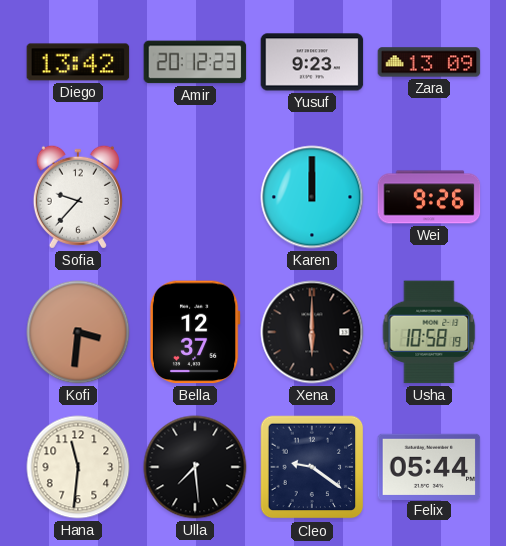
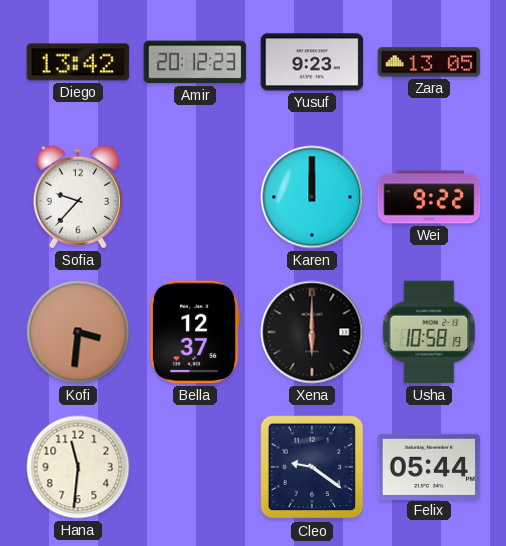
Zara: 13:09 -> 13:05
Wei: 9:26 -> 9:22
Ulla: 7:29 -> none
